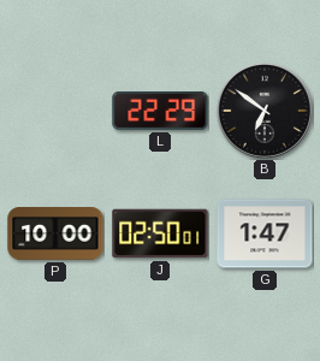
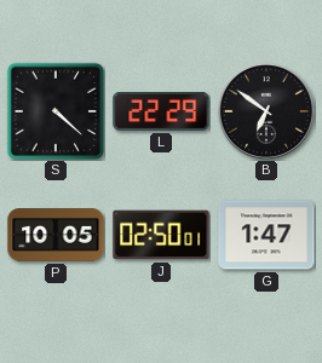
S: none -> 4:22
P: 10:00 -> 10:05
